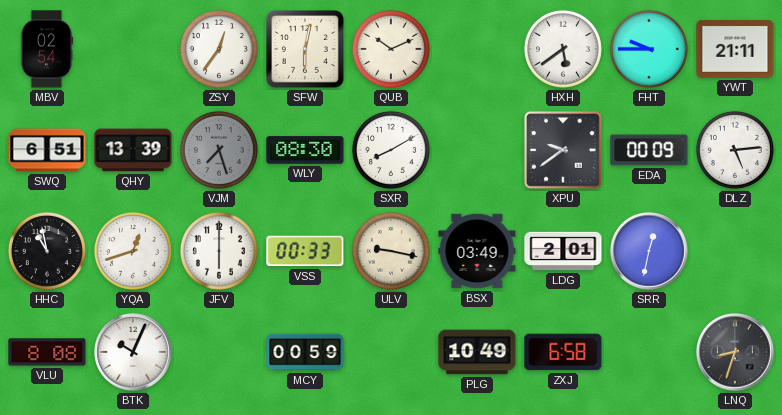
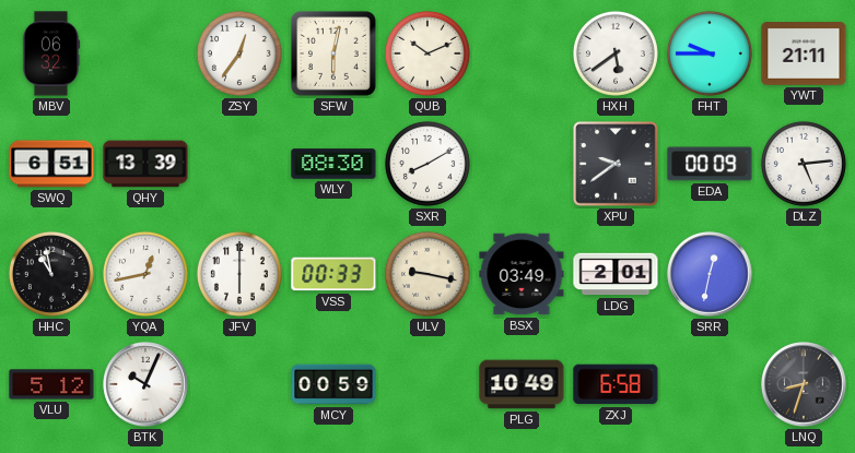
MBV: 02:54 -> 06:32
VJM: 7:27 -> none
YQA: 12:42 -> 12:43
VLU: 8:08 -> 5:12
